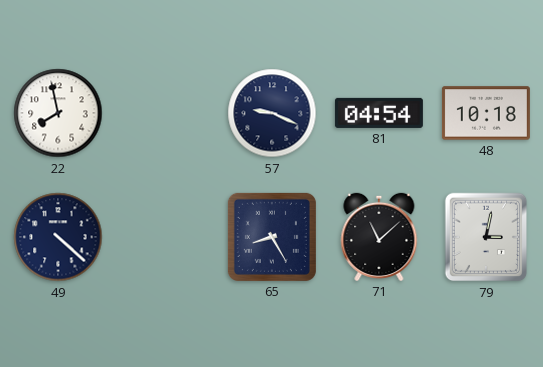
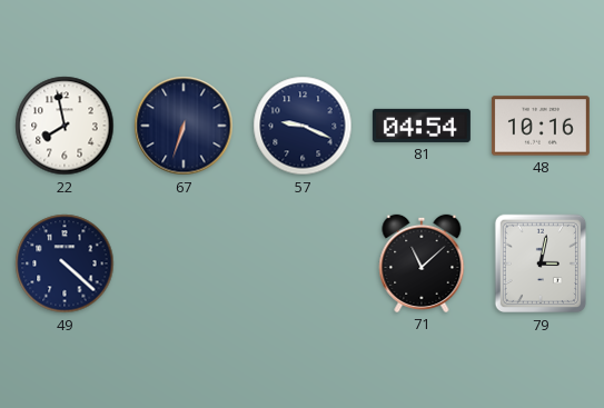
67: none -> 6:33
48: 10:18 -> 10:16
65: 8:25 -> none
